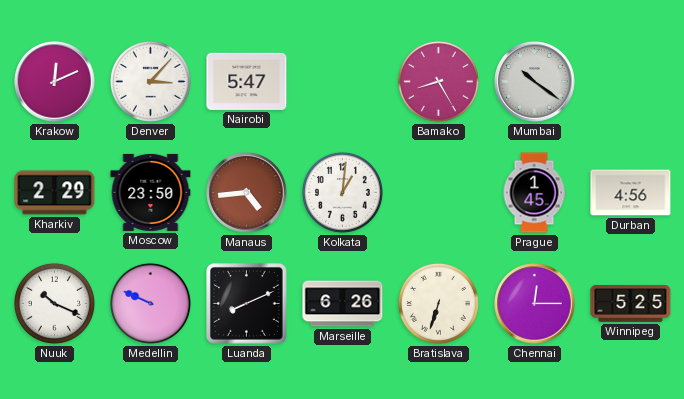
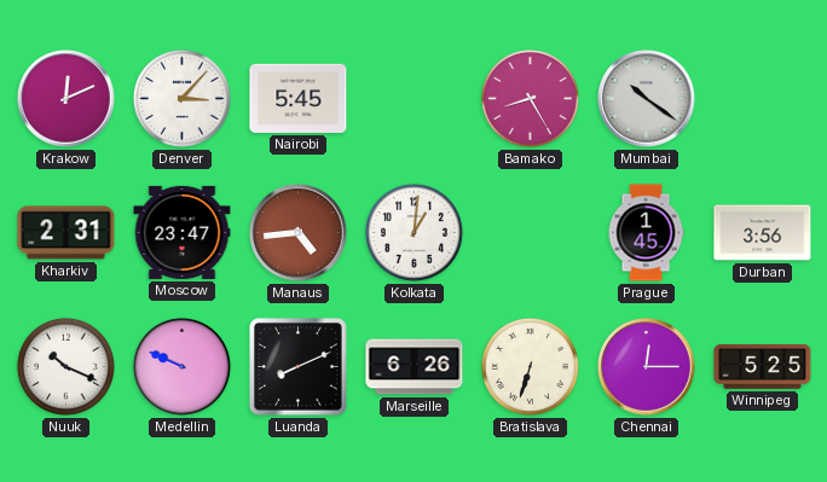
Nairobi: 5:47 -> 5:45
Kharkiv: 2:29 -> 2:31
Moscow: 23:50 -> 23:47
Durban: 4:56 -> 3:56
